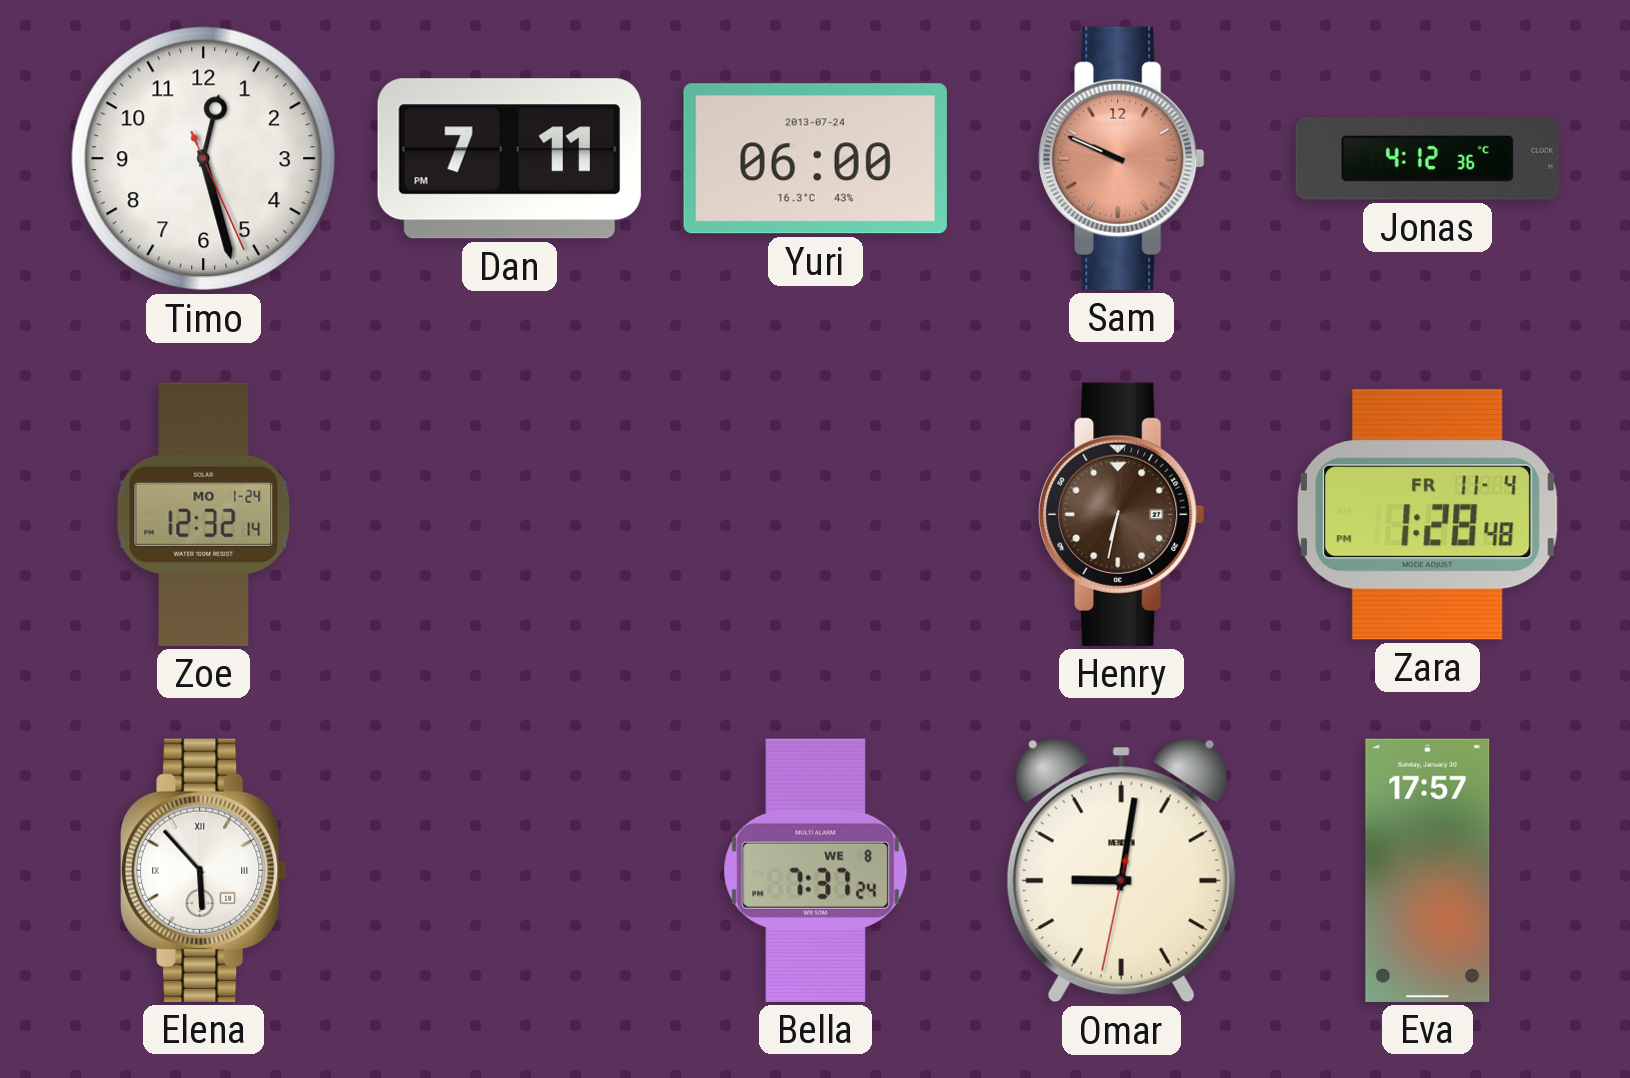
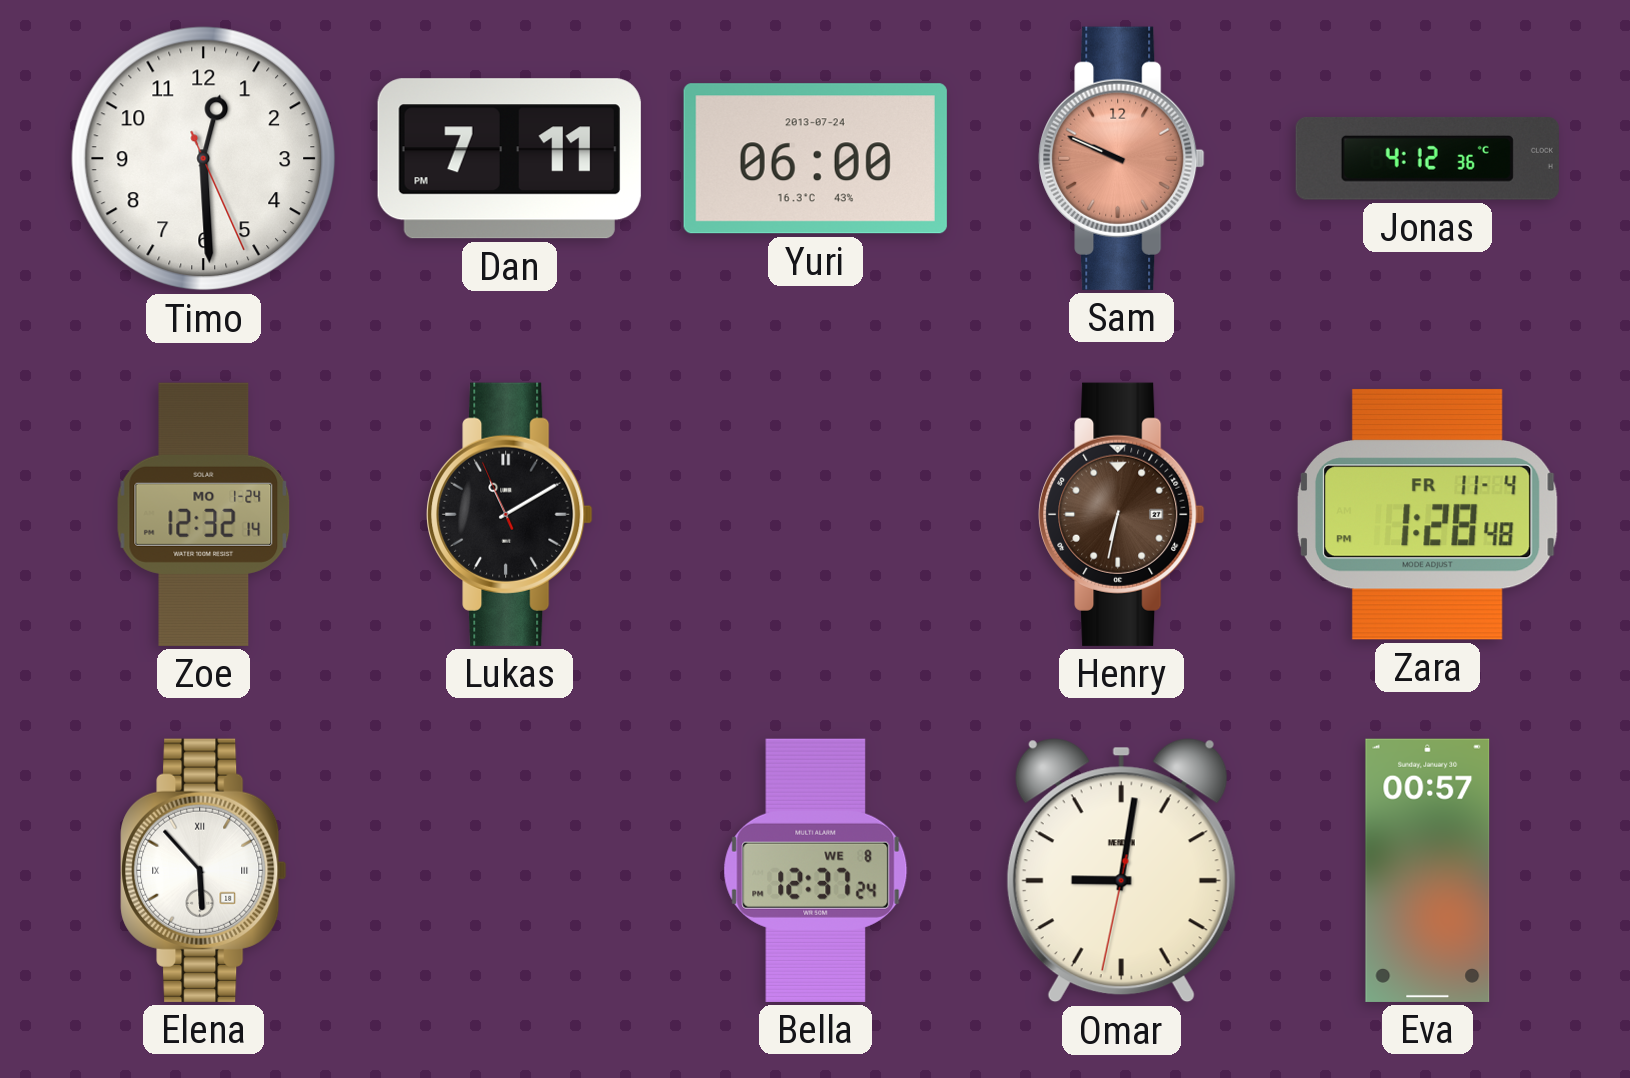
Timo: 12:27 -> 12:29
Lukas: none -> 11:09
Bella: 7:37 -> 12:37
Eva: 17:57 -> 00:57
